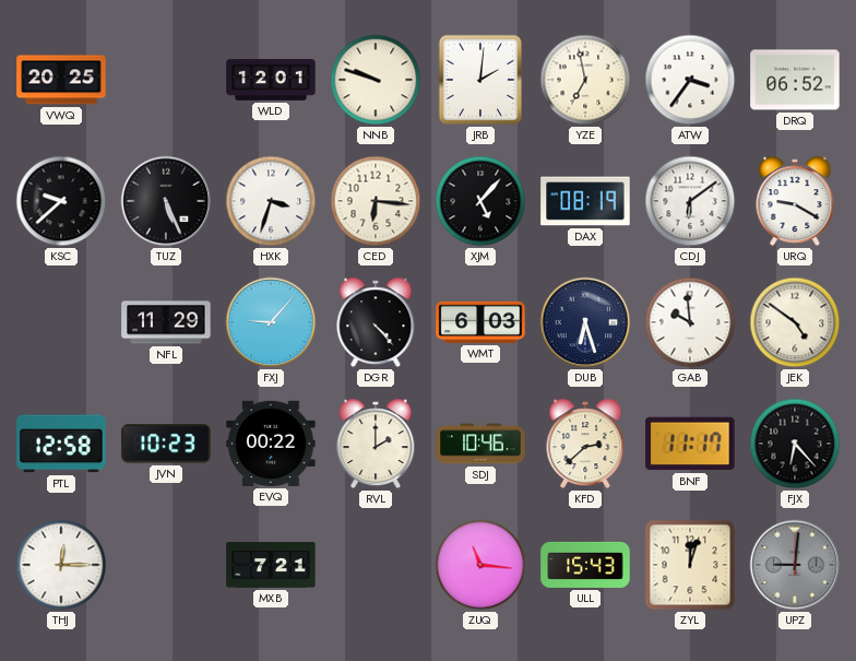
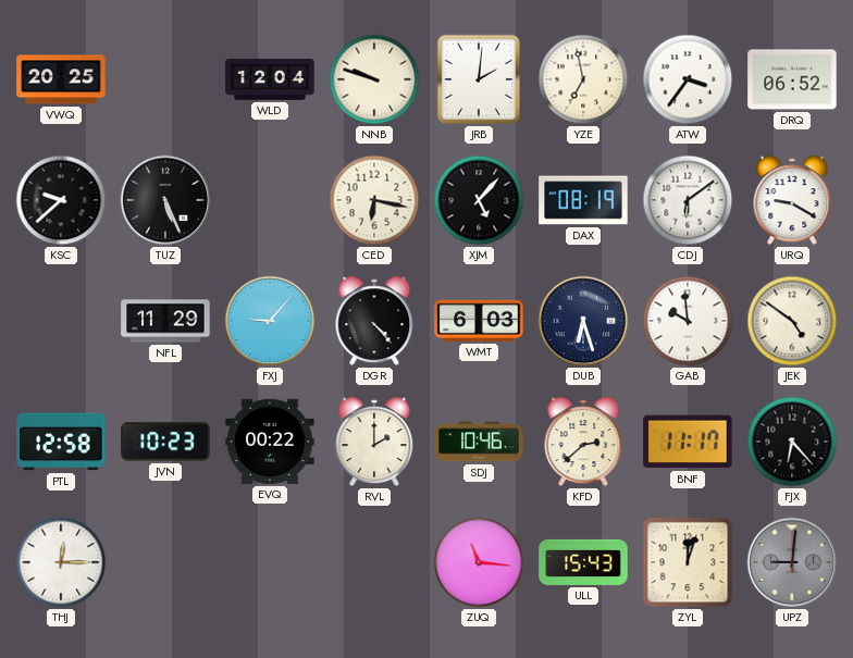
WLD: 12:01 -> 12:04
HXK: 3:33 -> none
CED: 6:16 -> 6:17
MXB: 7:21 -> none
